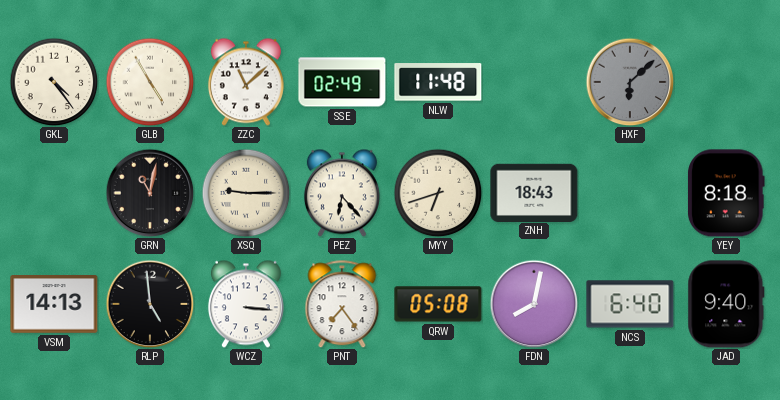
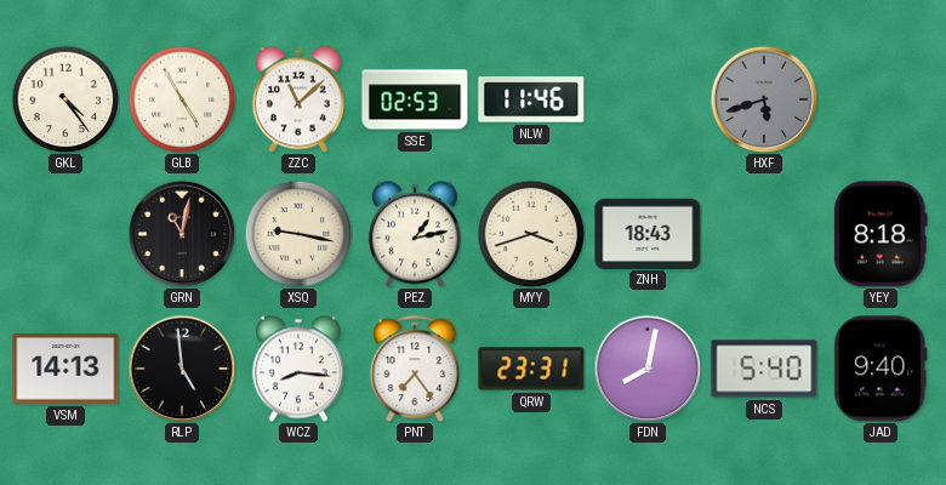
SSE: 02:49 -> 02:53
NLW: 11:48 -> 11:46
HXF: 6:08 -> 5:42
XSQ: 9:15 -> 9:17
PEZ: 6:23 -> 1:13
MYY: 6:42 -> 3:42
WCZ: 3:16 -> 8:16
QRW: 05:08 -> 23:31
NCS: 6:40 -> 5:40
